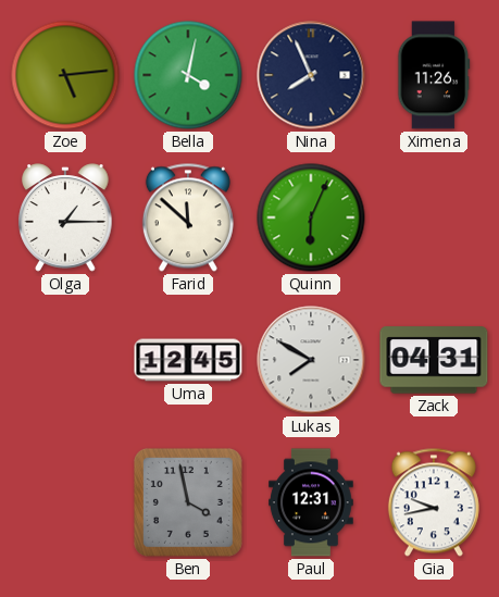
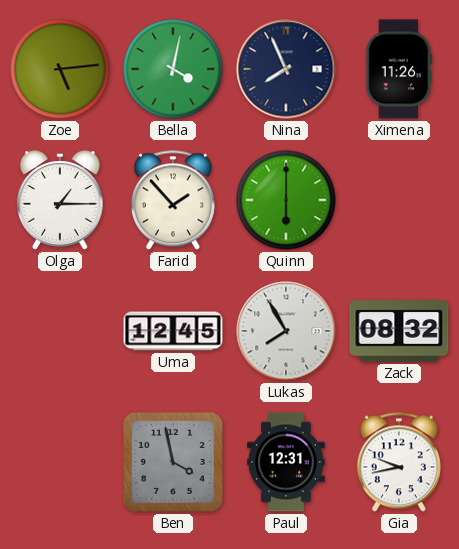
Farid: 11:52 -> 1:53
Quinn: 6:04 -> 6:00
Lukas: 7:50 -> 7:55
Zack: 04:31 -> 08:32
